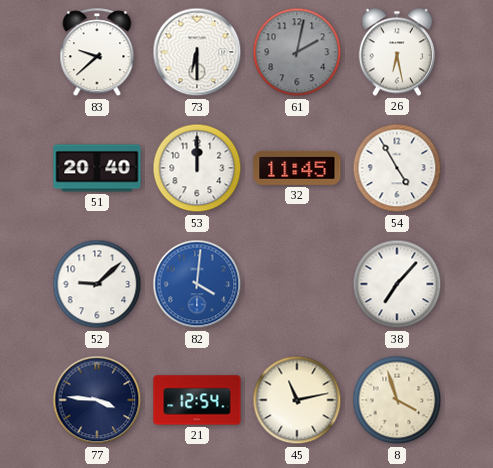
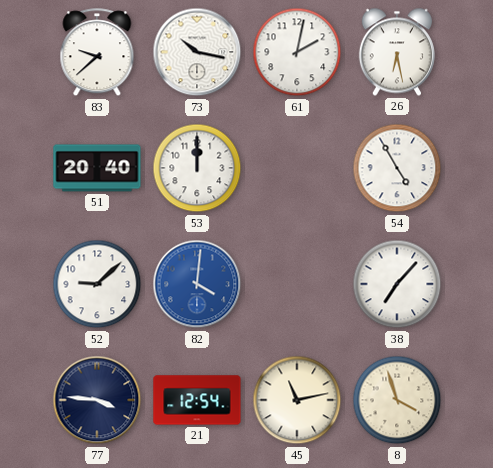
73: 6:30 -> 10:17
61 dial: grey -> white
32: 11:45 -> none
